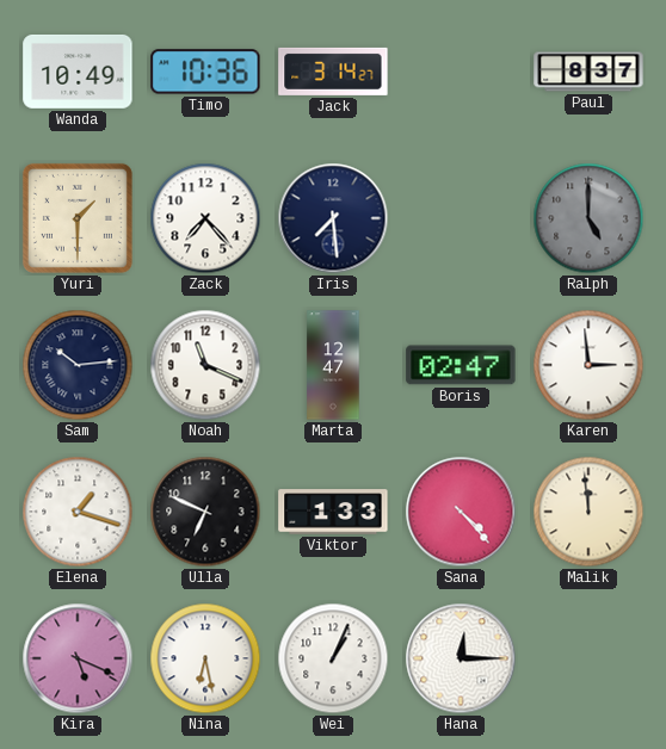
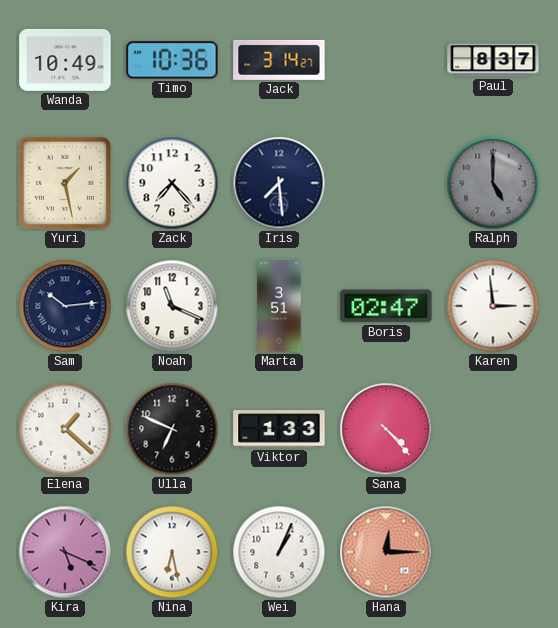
Yuri: 1:30 -> 1:28
Marta: 12:47 -> 3:51
Elena: 1:18 -> 1:22
Malik: 11:59 -> none
Hana dial: white -> salmon
